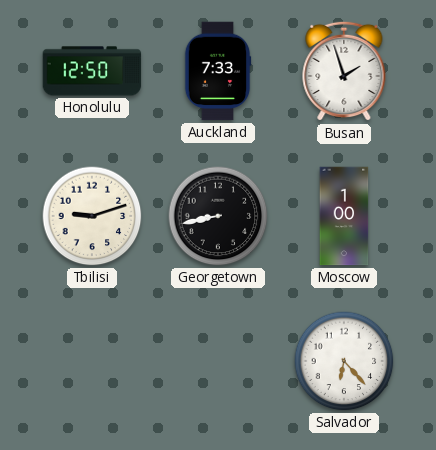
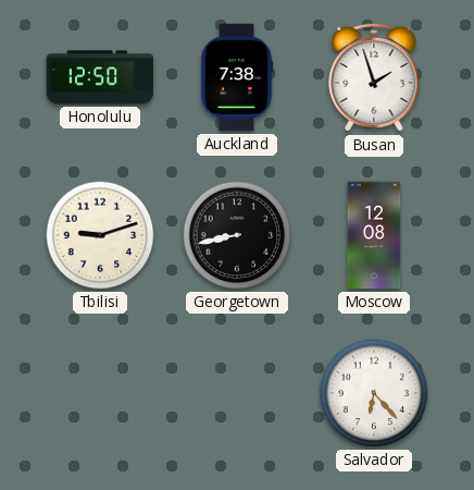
Auckland: 7:33 -> 7:38
Moscow: 1:00 -> 12:08
